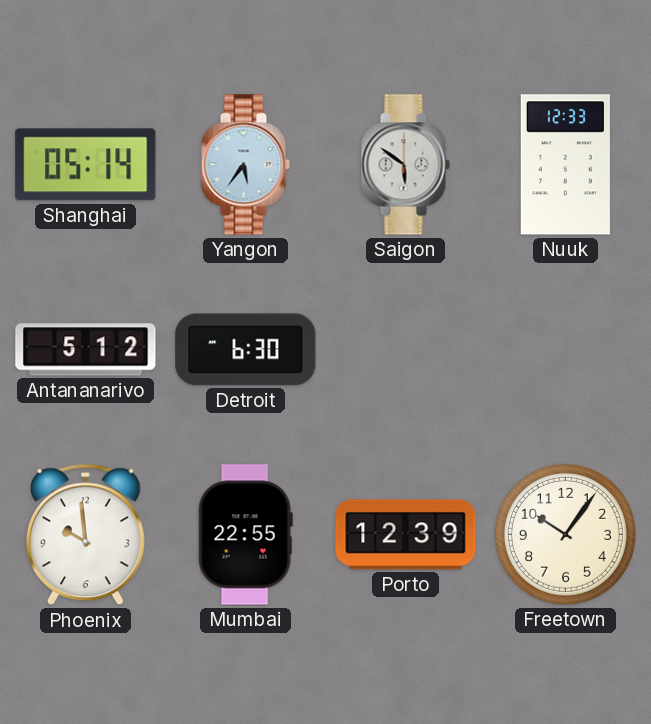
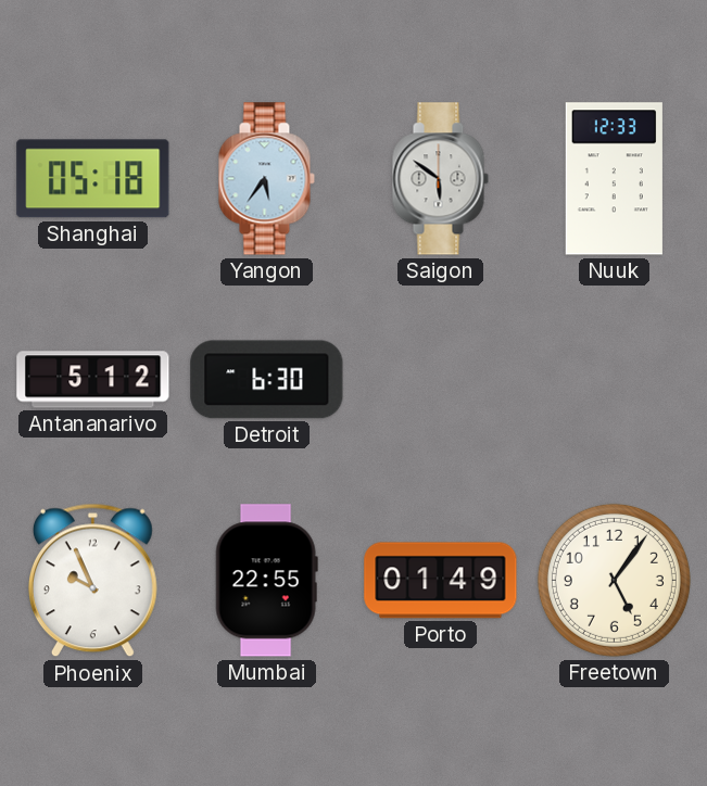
Shanghai: 05:14 -> 05:18
Phoenix: 9:59 -> 9:56
Porto: 12:39 -> 01:49
Freetown: 10:06 -> 5:06
